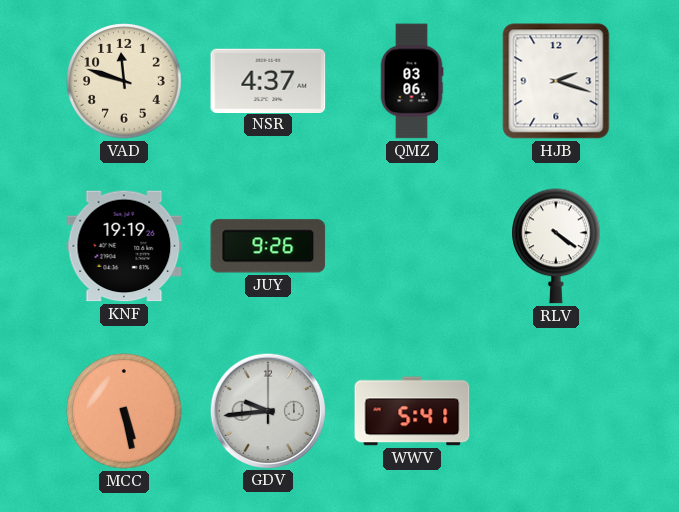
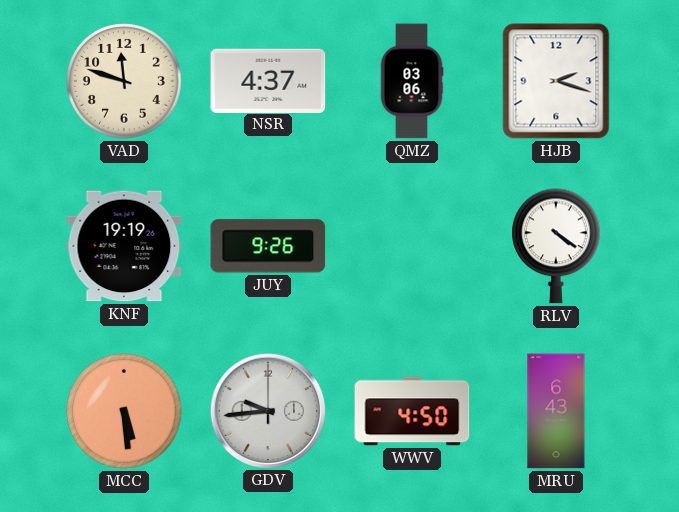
MCC: 5:28 -> 5:29
WWV: 5:41 -> 4:50
MRU: none -> 6:43
